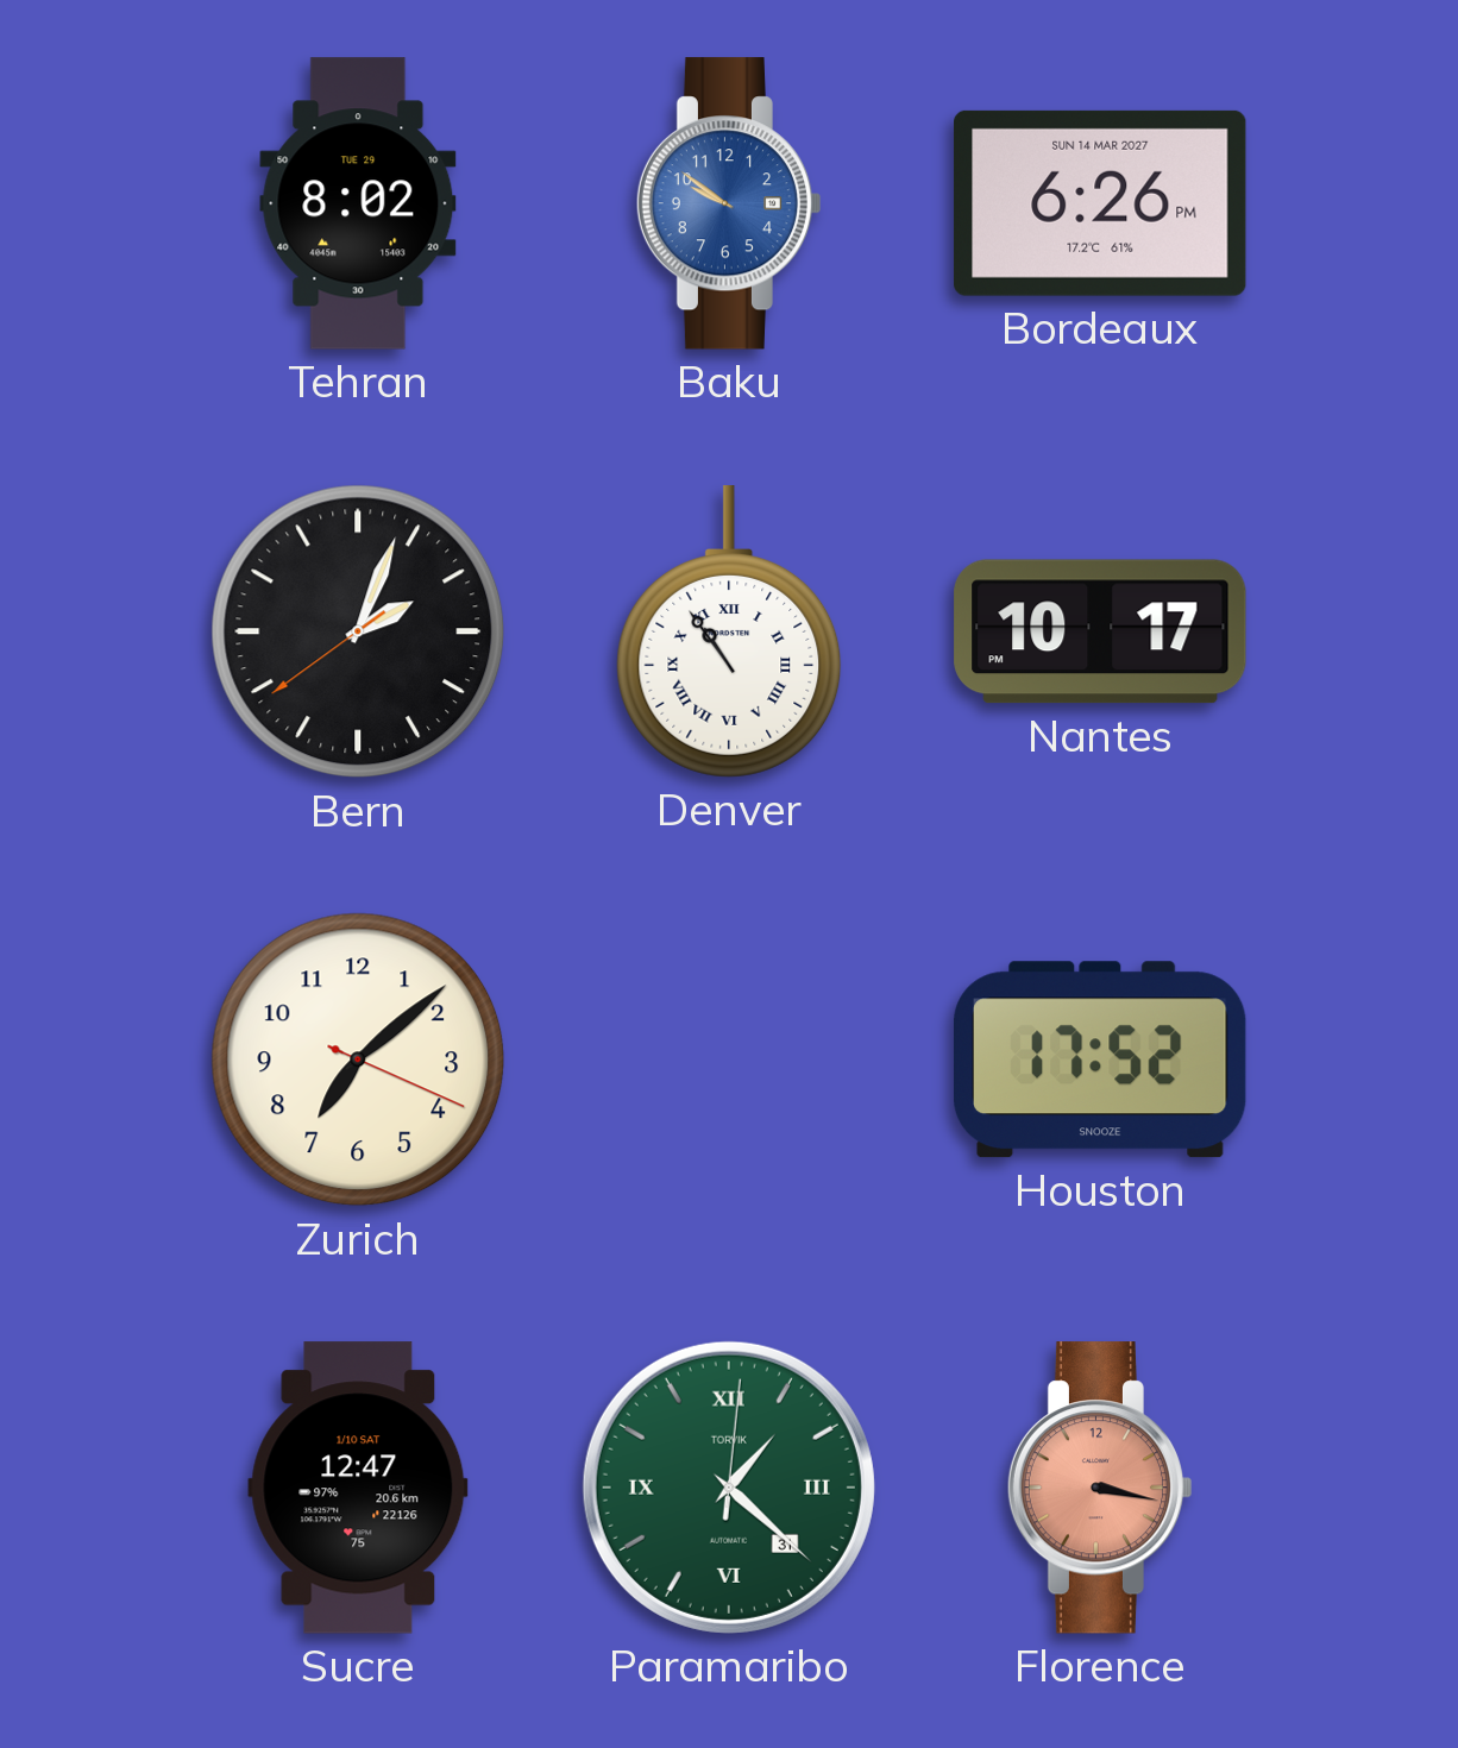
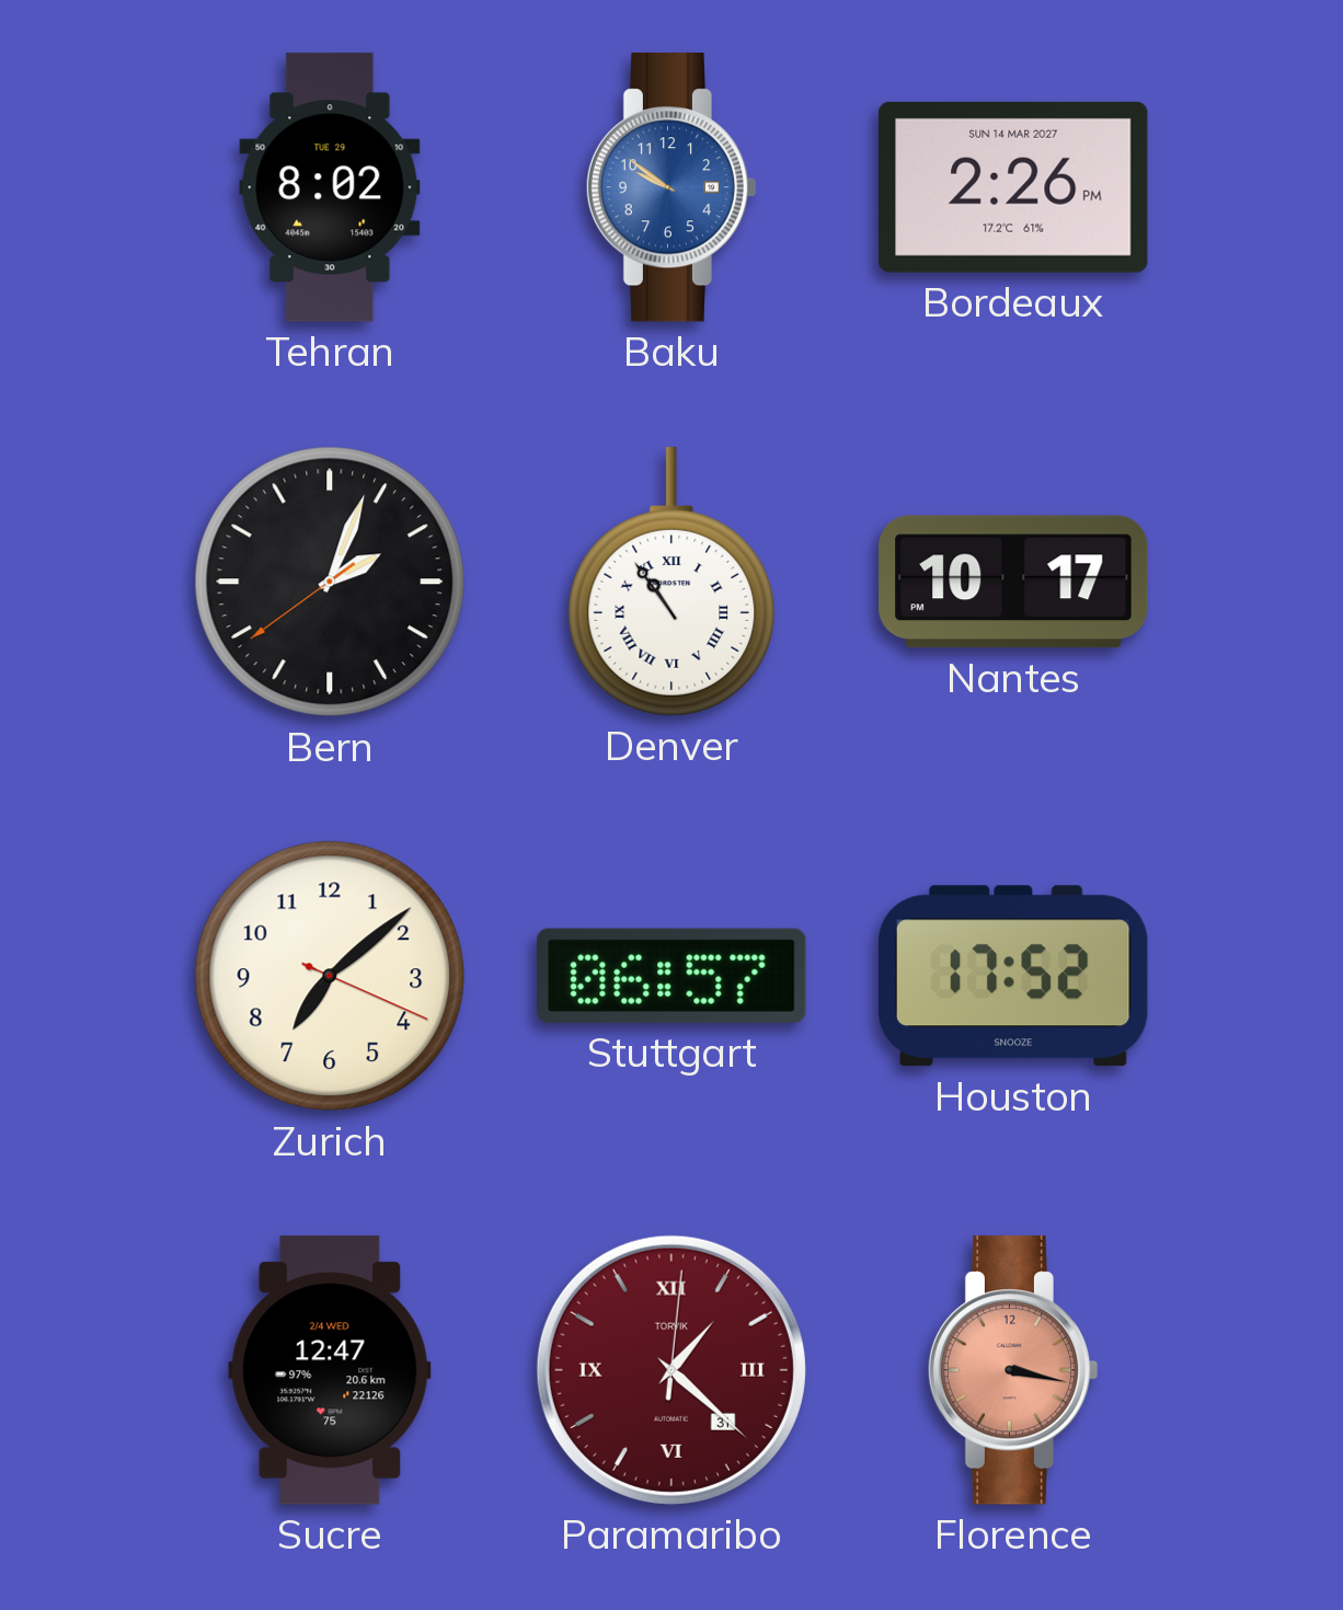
Bordeaux: 6:26 -> 2:26
Stuttgart: none -> 06:57
Sucre date: 1/10 SAT -> 2/4 WED
Paramaribo dial: green -> burgundy
